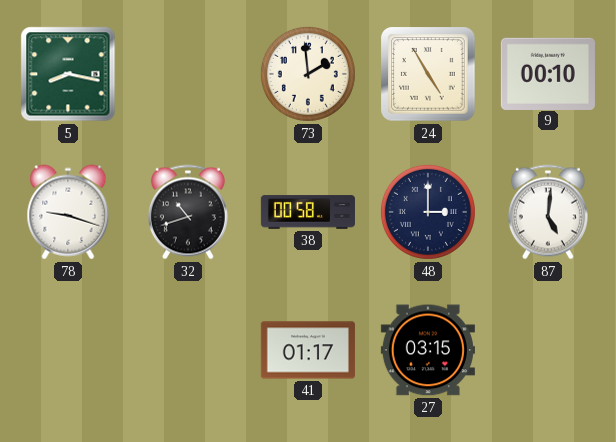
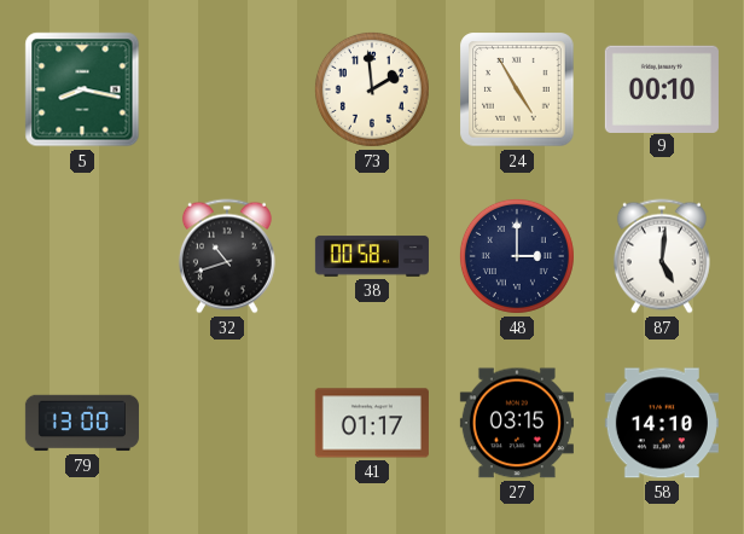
78: 9:18 -> none
79: none -> 13:00
58: none -> 14:10
